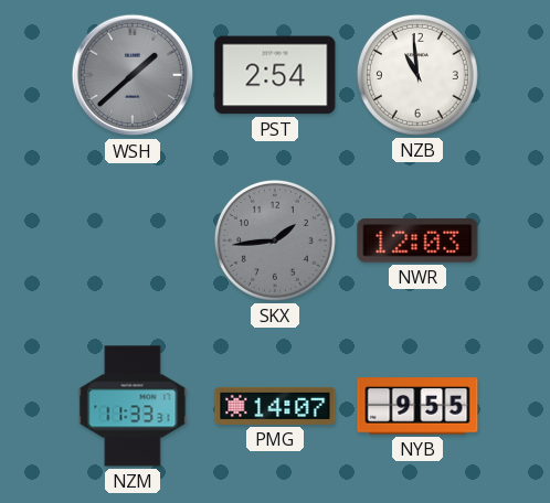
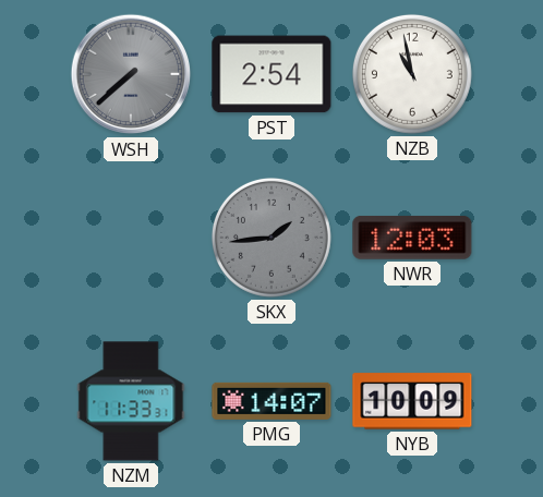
WSH: 1:38 -> 7:38
NZB: 10:59 -> 10:58
NYB: 9:55 -> 10:09
